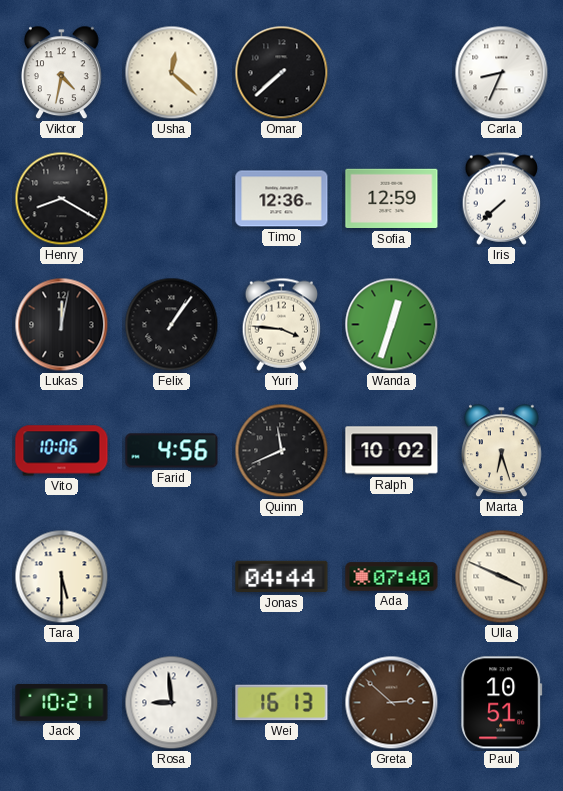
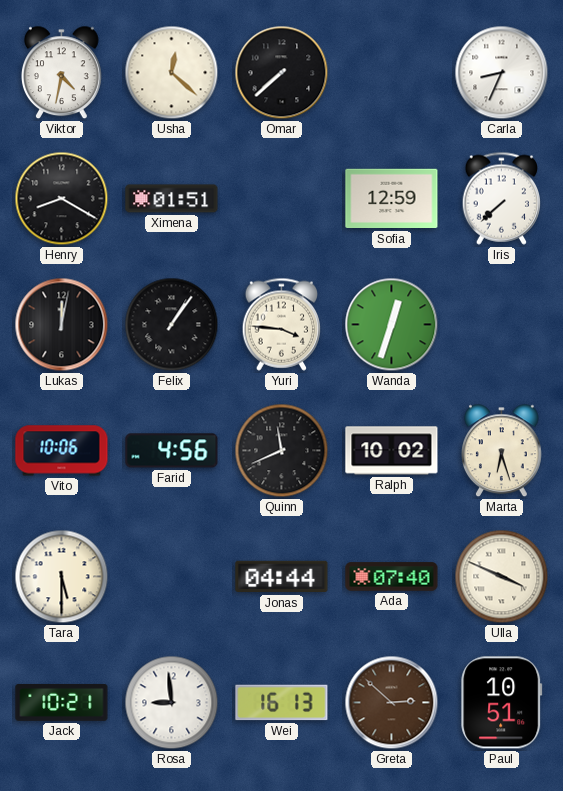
Ximena: none -> 01:51
Timo: 12:36 -> none
